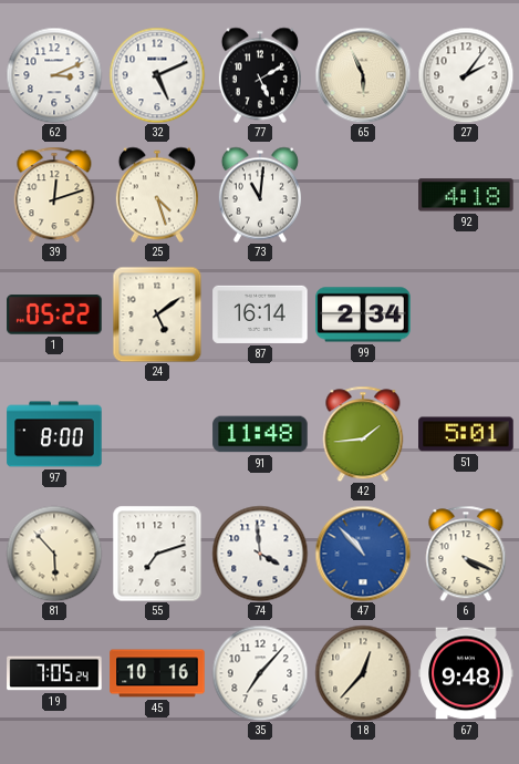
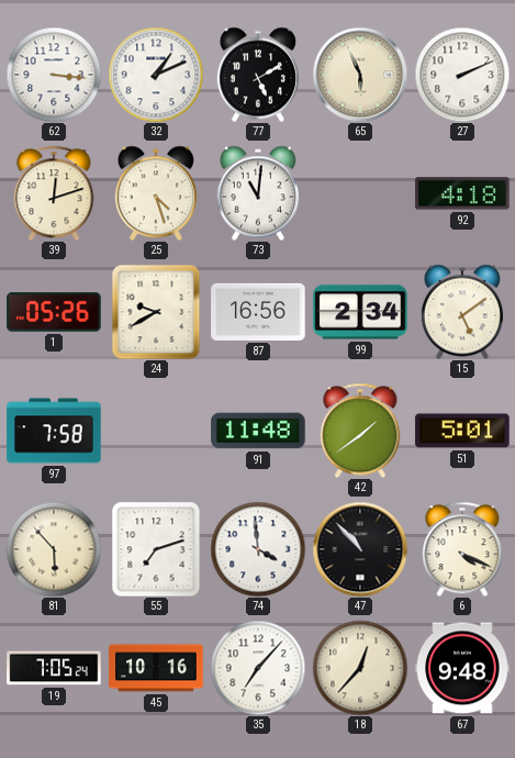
62: 3:11 -> 3:16
32: 5:11 -> 1:11
27: 2:06 -> 2:11
1: 05:22 -> 05:26
24: 5:09 -> 9:40
87: 16:14 -> 16:56
15: none -> 5:09
97: 8:00 -> 7:58
42: 1:44 -> 1:39
47 dial: blue -> black
